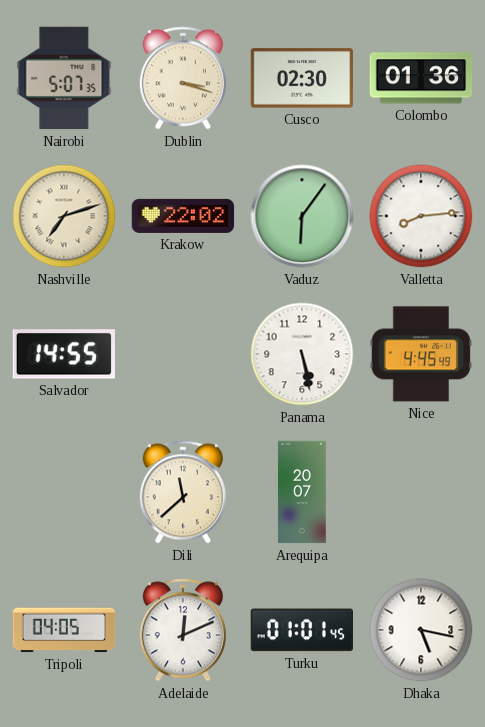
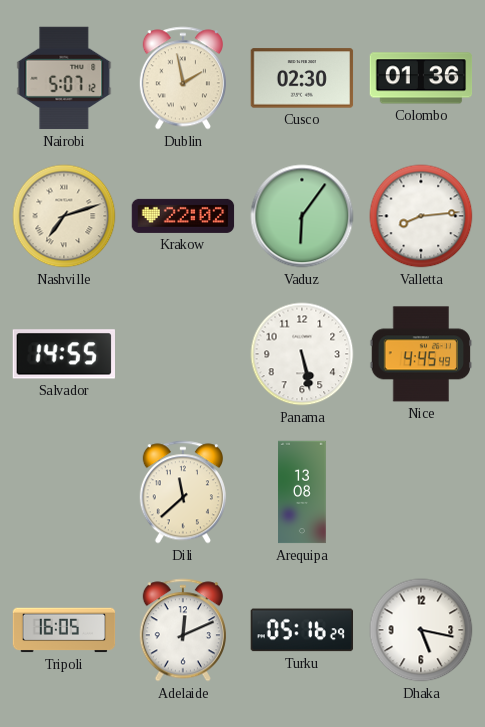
Nairobi: 5:07:35 -> 5:07:12
Dublin: 3:18 -> 1:58
Arequipa: 20:07 -> 13:08
Tripoli: 04:05 -> 16:05
Turku: 01:01 -> 05:16
